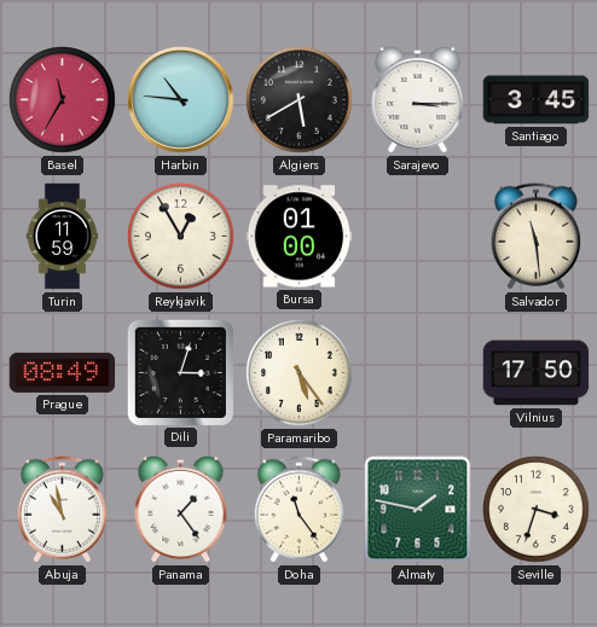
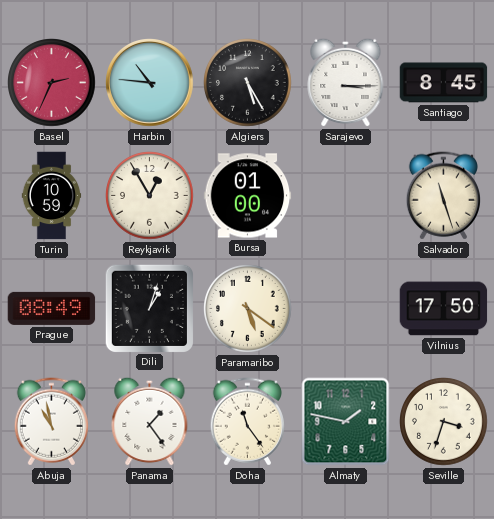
Basel: 11:35 -> 2:34
Algiers: 5:40 -> 5:25
Santiago: 3:45 -> 8:45
Turin: 11:59 -> 10:59
Salvador: 11:29 -> 11:27
Dili: 3:03 -> 1:03
Paramaribo: 5:24 -> 5:21
